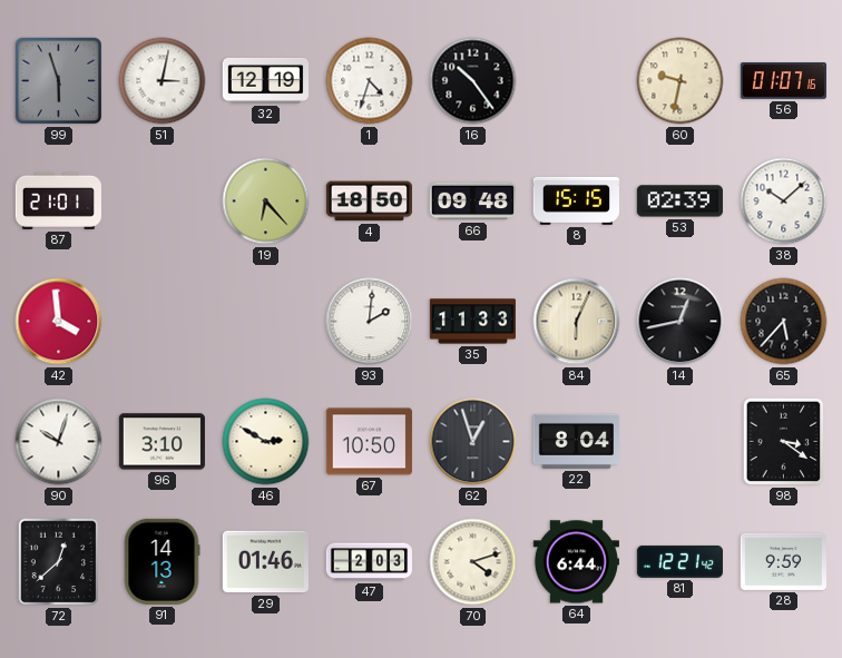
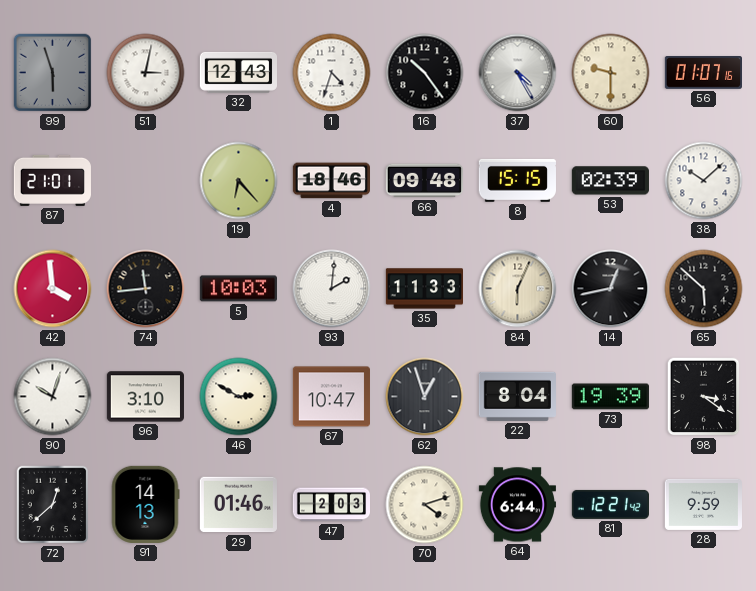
32: 12:19 -> 12:43
37: none -> 4:25
60: 9:32 -> 9:30
4: 18:50 -> 18:46
74: none -> 11:44
5: none -> 10:03
65: 5:37 -> 5:52
67: 10:50 -> 10:47
73: none -> 19:39
